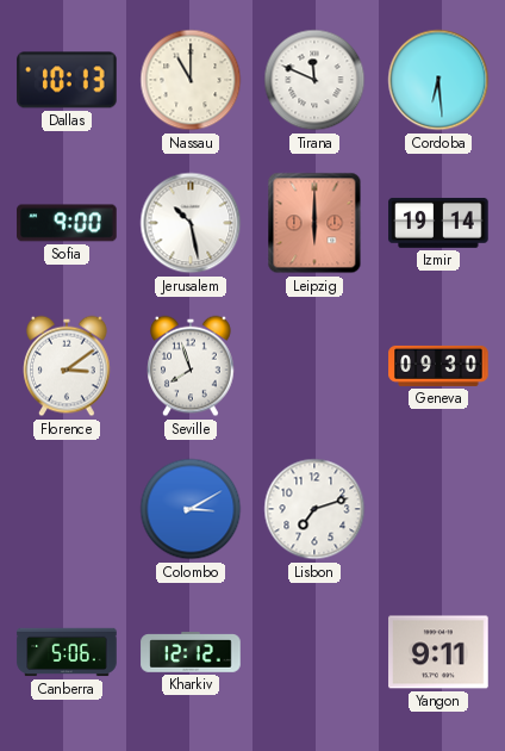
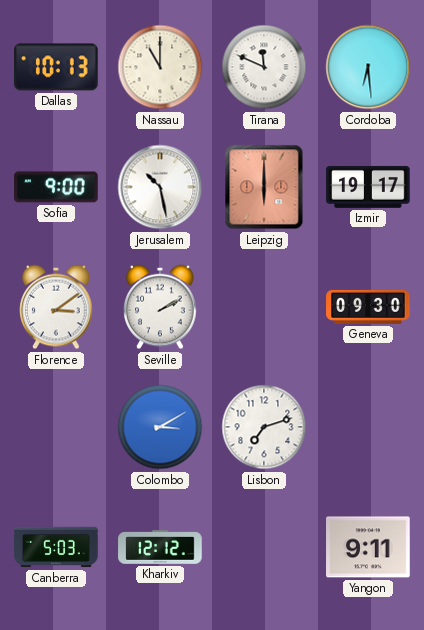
Izmir: 19:14 -> 19:17
Seville: 7:57 -> 2:10
Canberra: 5:06 -> 5:03
